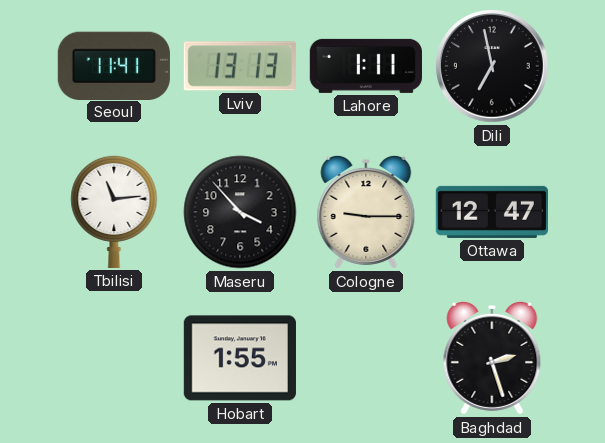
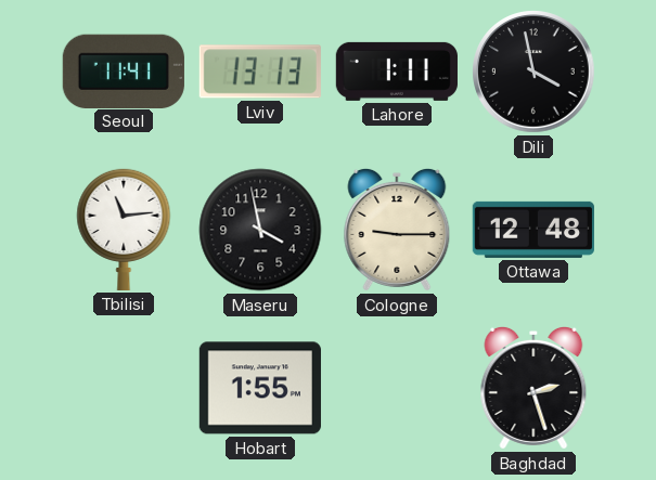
Dili: 6:58 -> 3:58
Maseru: 3:53 -> 3:58
Ottawa: 12:47 -> 12:48
